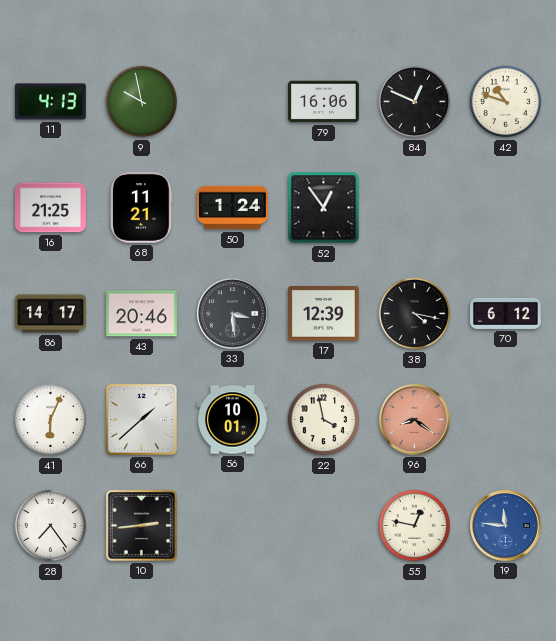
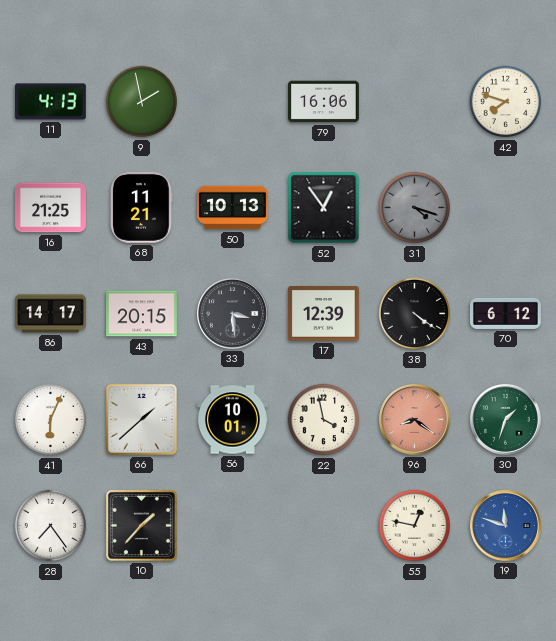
9: 9:58 -> 1:58
84: 12:49 -> none
42: 10:48 -> 7:48
50: 1:24 -> 10:13
31: none -> 4:18
43: 20:46 -> 20:15
38: 4:17 -> 4:21
30: none -> 1:33
10: 2:44 -> 1:37
19: 11:46 -> 11:48
